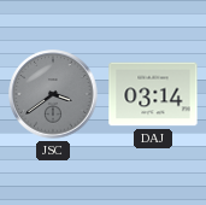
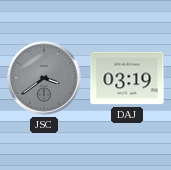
DAJ: 03:14 -> 03:19
